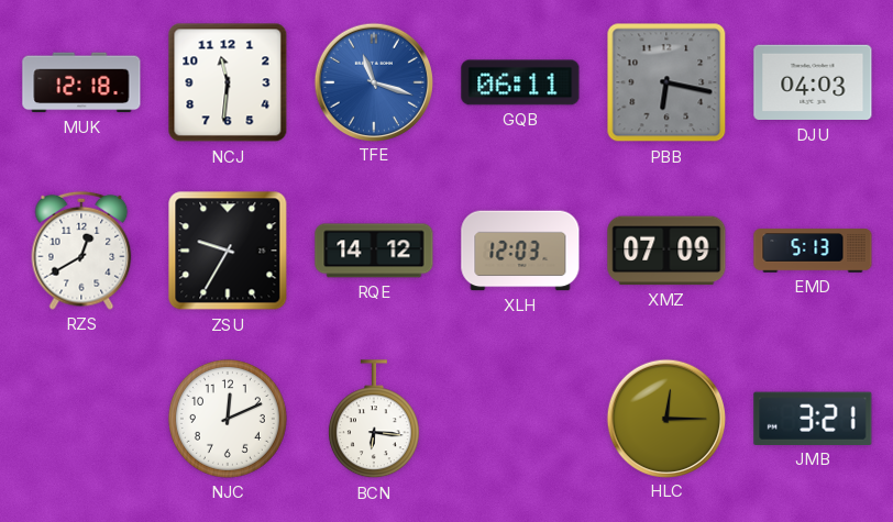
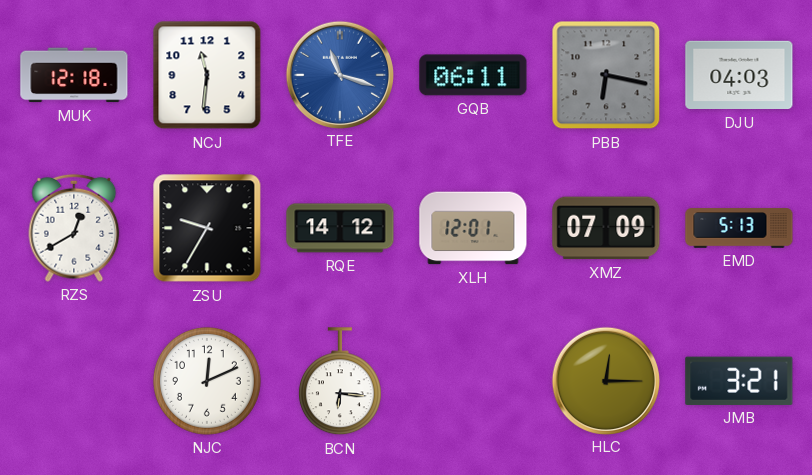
XLH: 12:03 -> 12:01
